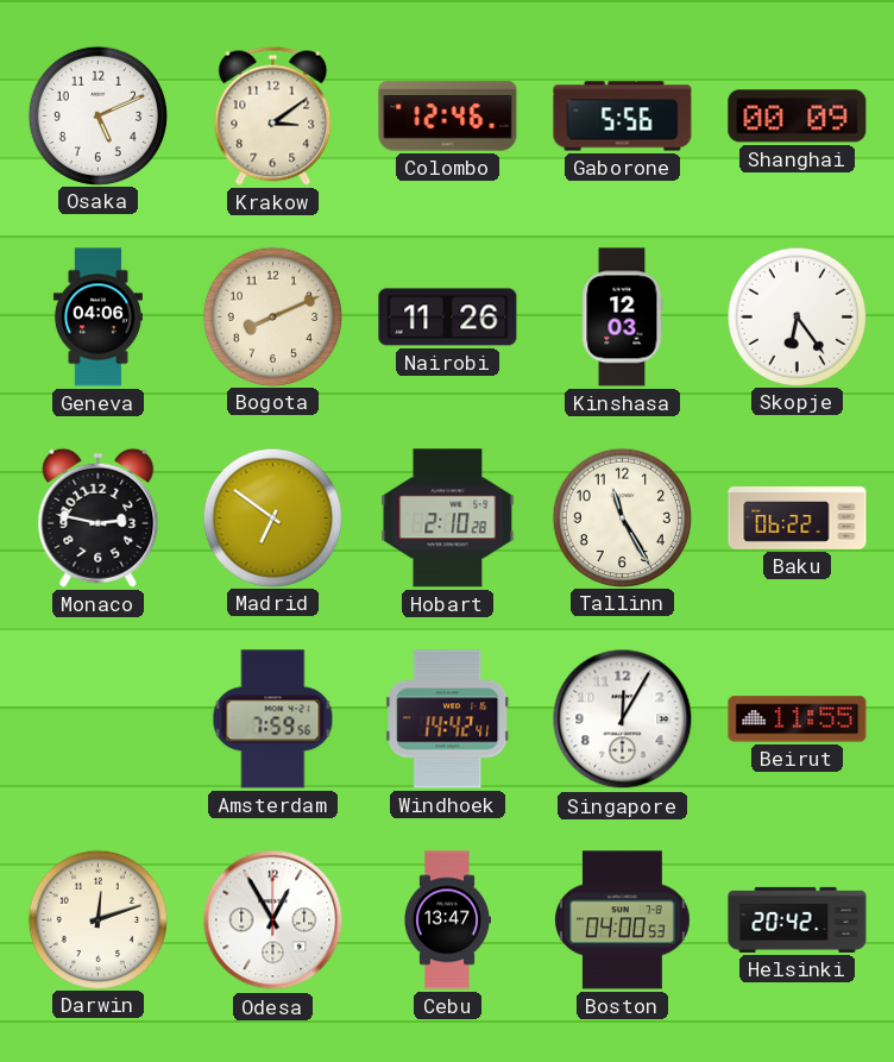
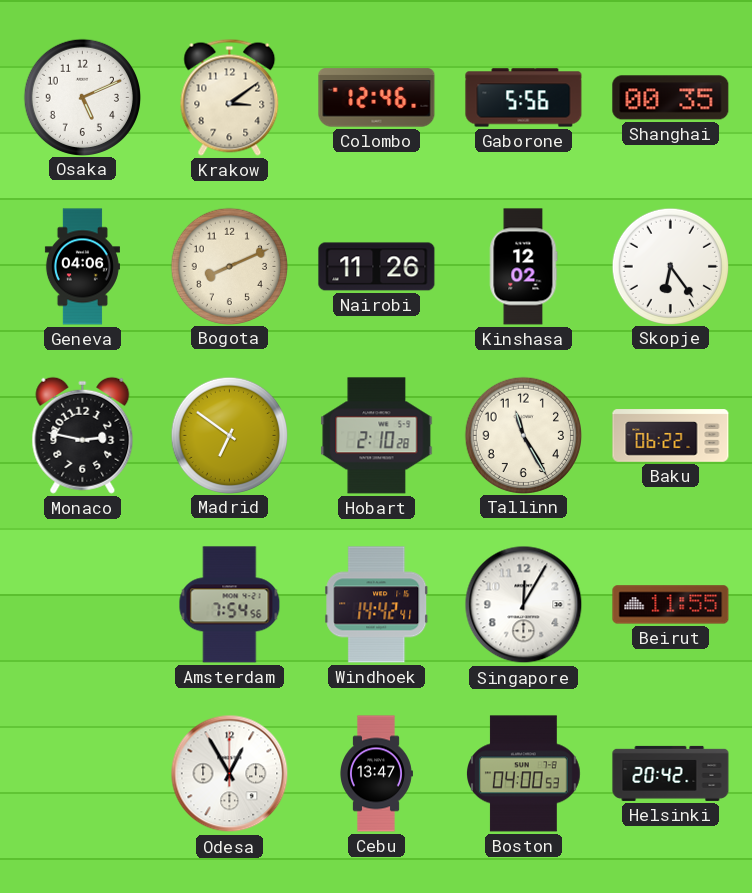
Shanghai: 00:09 -> 00:35
Kinshasa: 12:03 -> 12:02
Amsterdam: 7:59 -> 7:54
Darwin: 12:12 -> none
